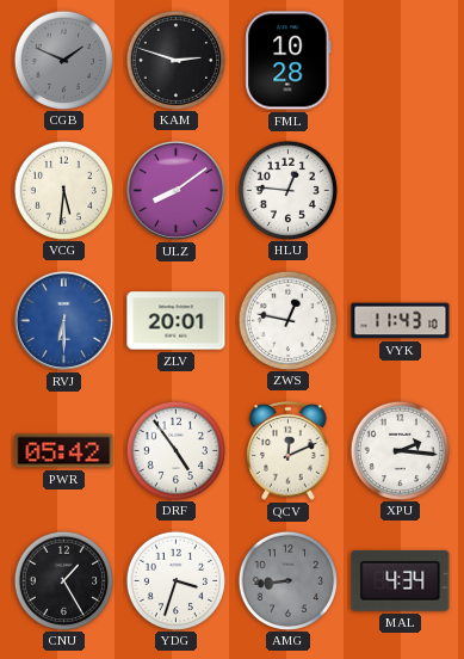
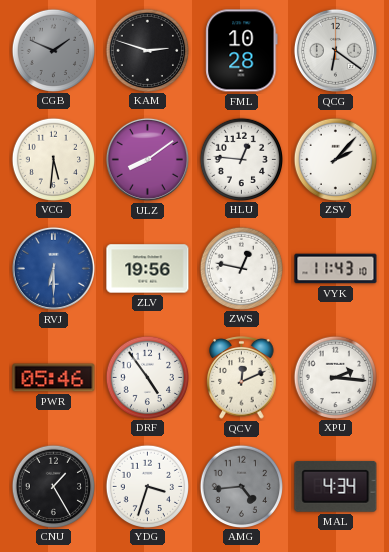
QCG: none -> 6:21
ZSV: none -> 2:07
ZLV: 20:01 -> 19:56
PWR: 05:42 -> 05:46
AMG: 8:44 -> 4:44
